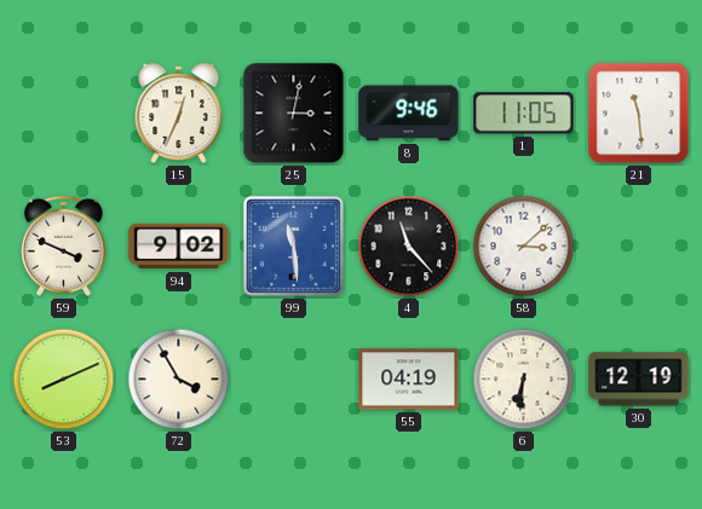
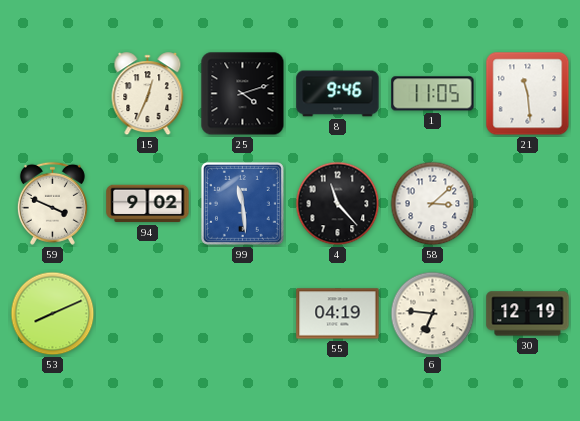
25: 3:02 -> 4:12
72: 3:55 -> none
6: 6:31 -> 6:46
